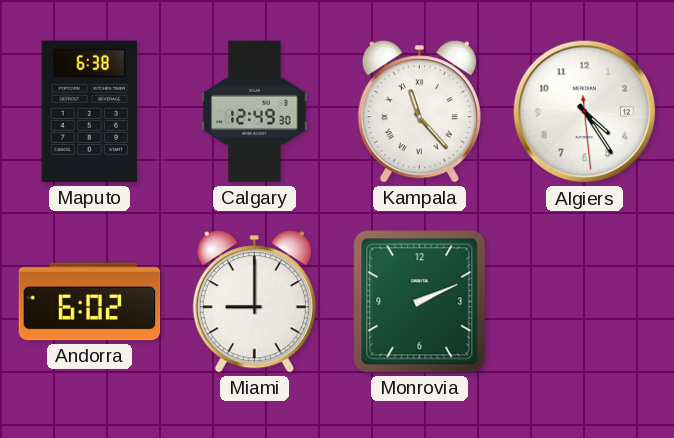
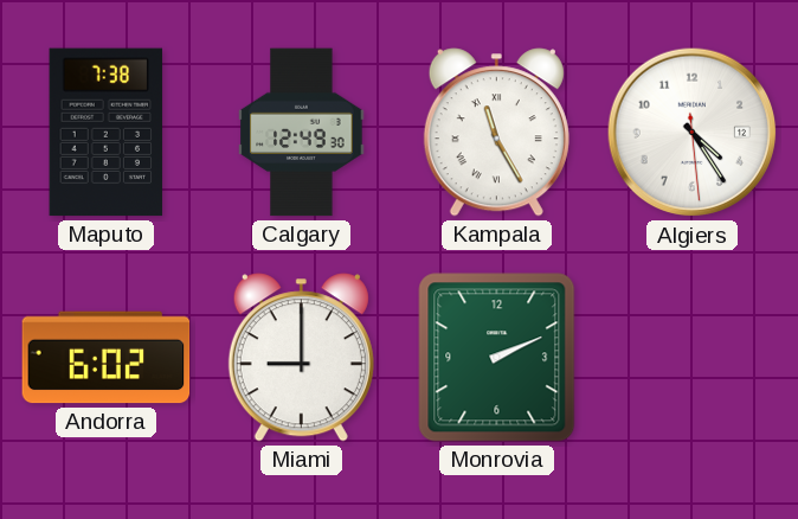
Maputo: 6:38 -> 7:38
Kampala: 11:23 -> 11:25
